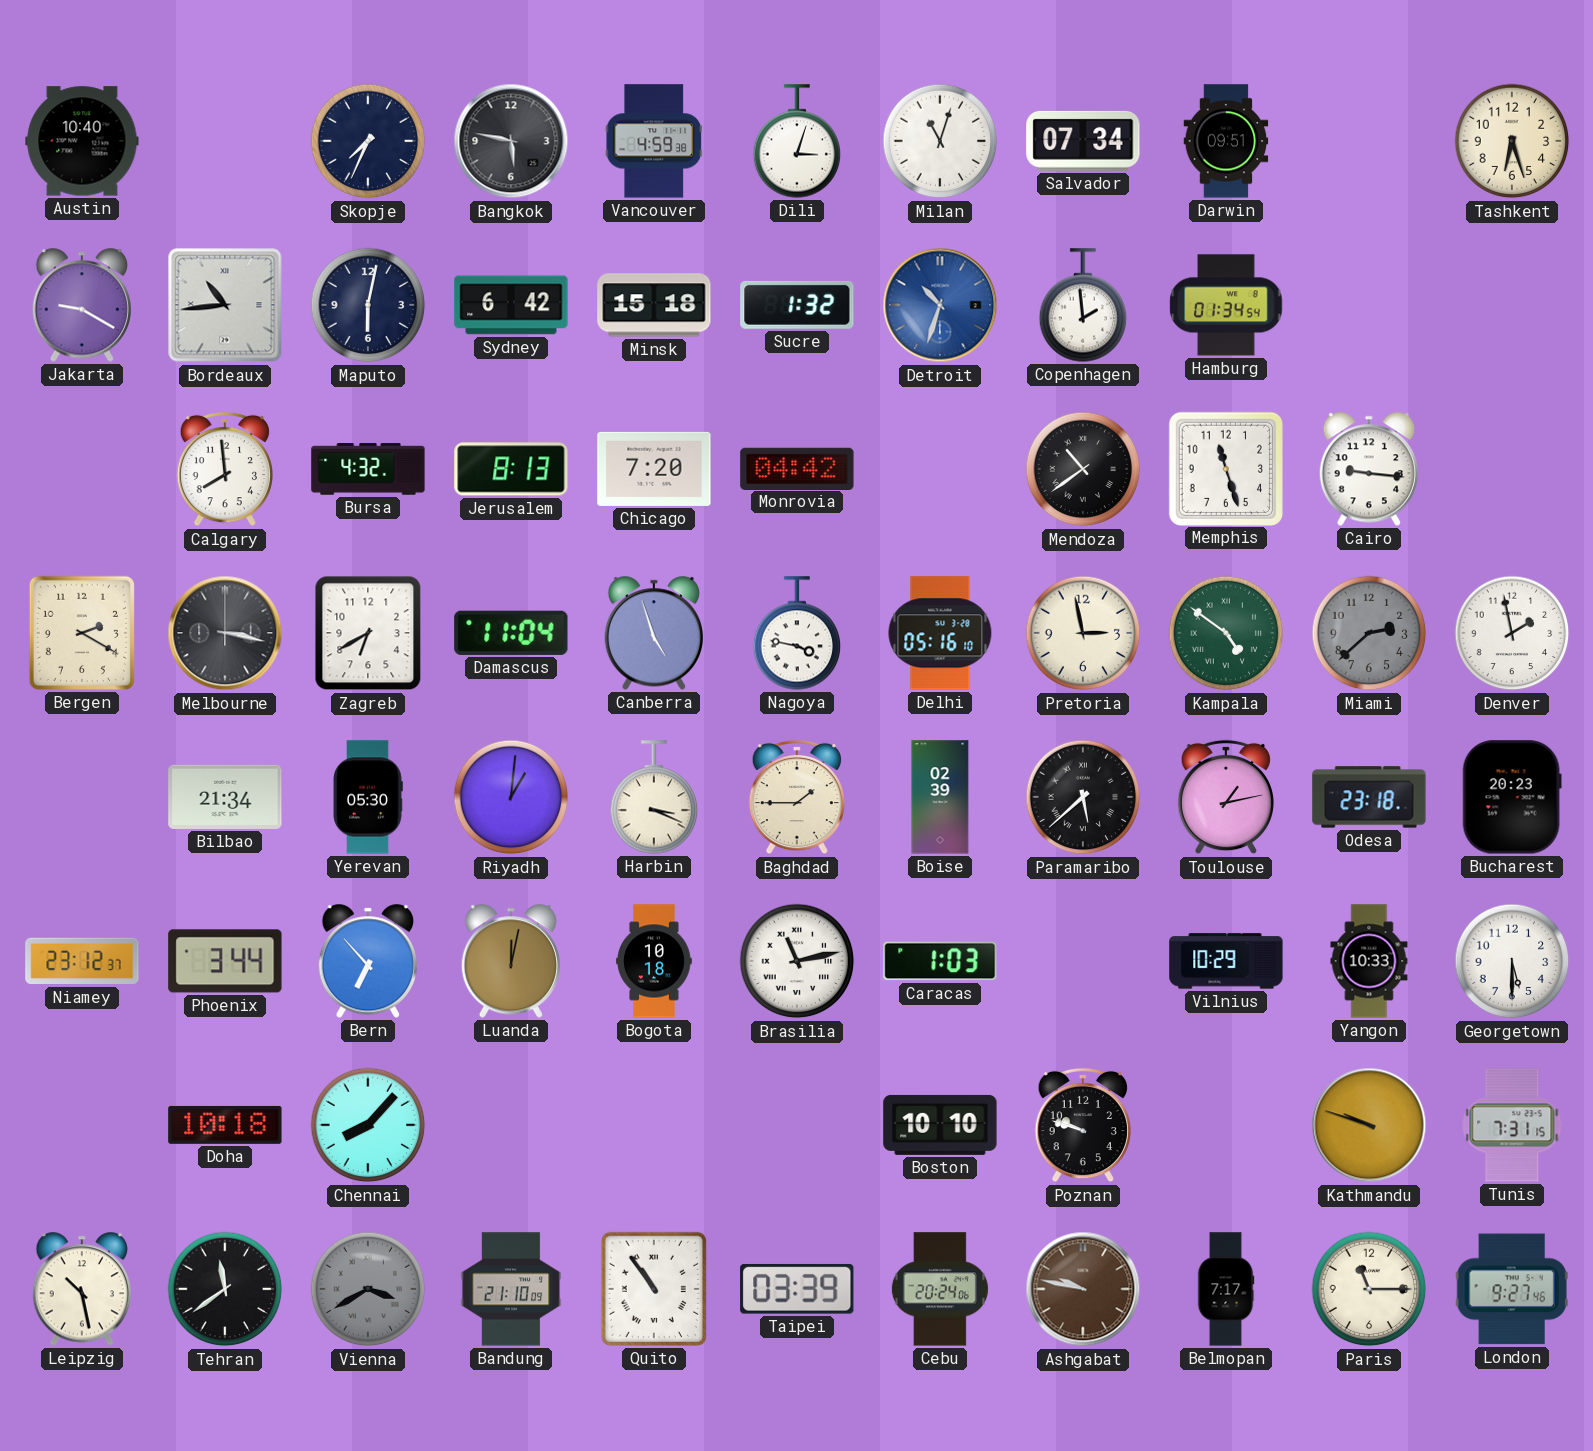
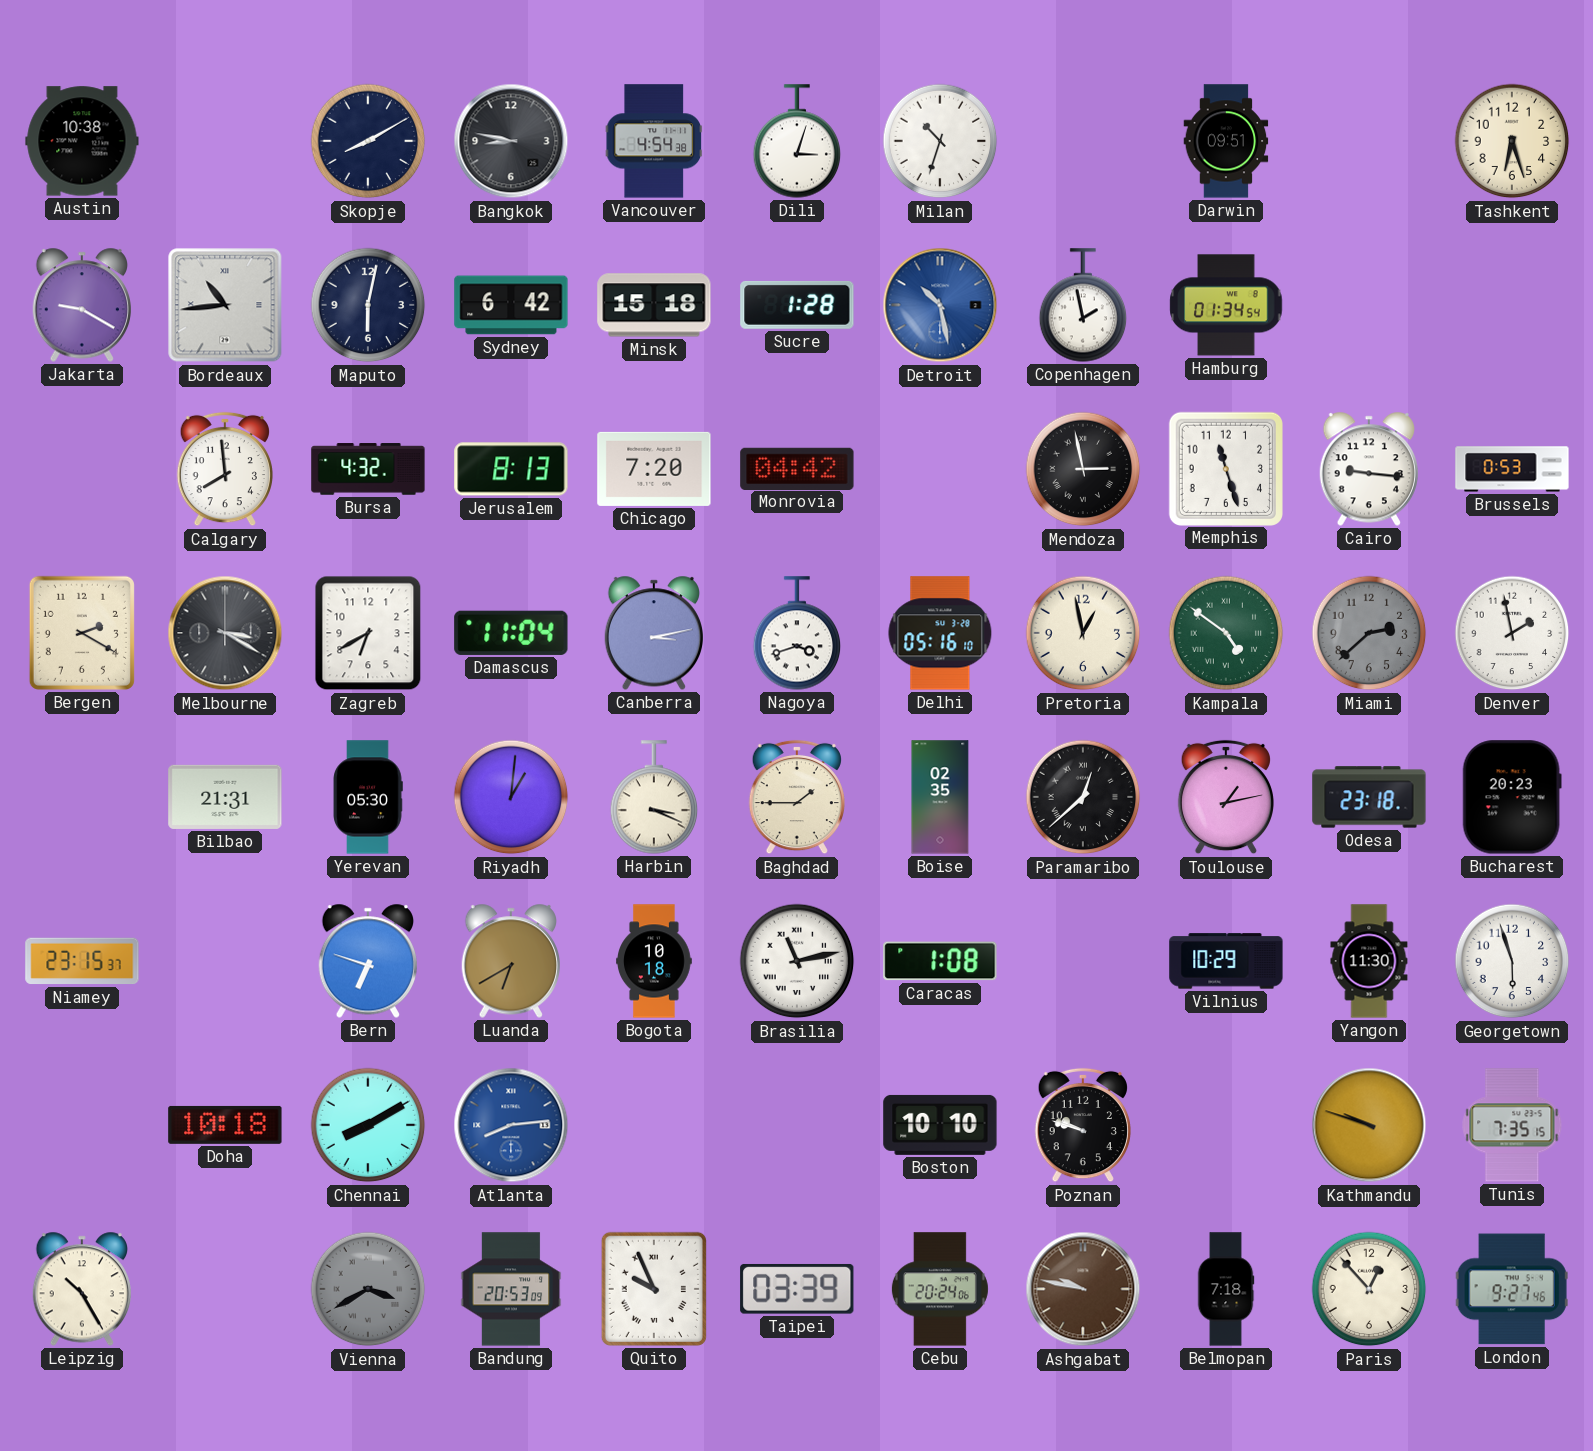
Austin: 10:40 -> 10:38
Skopje: 7:34 -> 8:10
Bangkok: 5:47 -> 8:47
Vancouver: 4:59 -> 4:54
Milan: 11:03 -> 10:33
Salvador: 07:34 -> none
Sucre: 1:32 -> 1:28
Detroit: 10:33 -> 10:28
Copenhagen: 1:59 -> 1:58
Mendoza: 10:39 -> 2:58
Brussels: none -> 0:53
Melbourne: 3:17 -> 3:20
Canberra: 4:57 -> 3:13
Nagoya: 3:47 -> 3:42
Pretoria: 2:58 -> 12:58
Bilbao: 21:34 -> 21:31
Boise: 02:39 -> 02:35
Paramaribo: 5:38 -> 12:38
Niamey: 23:12 -> 23:15
Phoenix: 3:44 -> none
Bern: 6:53 -> 6:48
Luanda: 12:02 -> 6:40
Caracas: 1:03 -> 1:08
Yangon: 10:33 -> 11:30
Georgetown: 5:30 -> 5:57
Chennai: 8:07 -> 8:10
Atlanta: none -> 8:14
Tunis: 7:31 -> 7:35
Leipzig: 10:28 -> 10:25
Tehran: 11:39 -> none
Bandung: 21:10 -> 20:53
Quito: 10:54 -> 9:56
Belmopan: 7:17 -> 7:18
Paris: 11:15 -> 12:53
